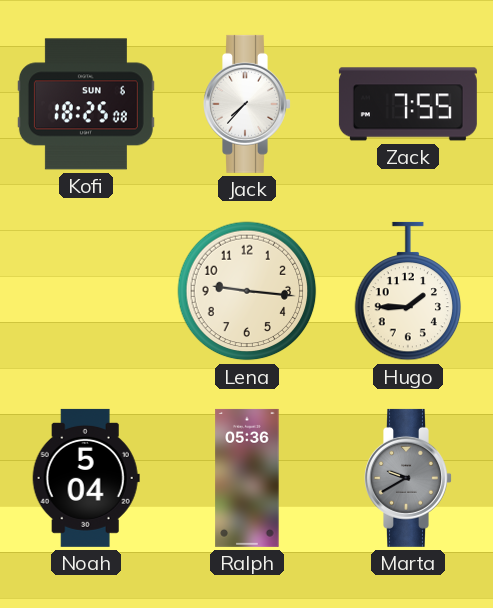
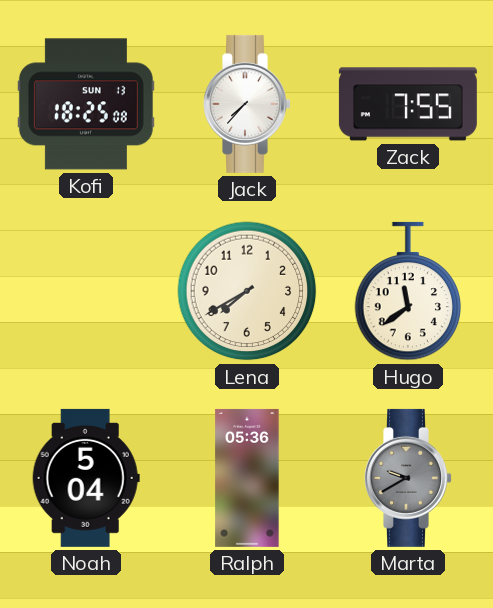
Kofi date: SUN 6 -> SUN 13
Lena: 9:16 -> 7:40
Hugo: 1:45 -> 11:39
